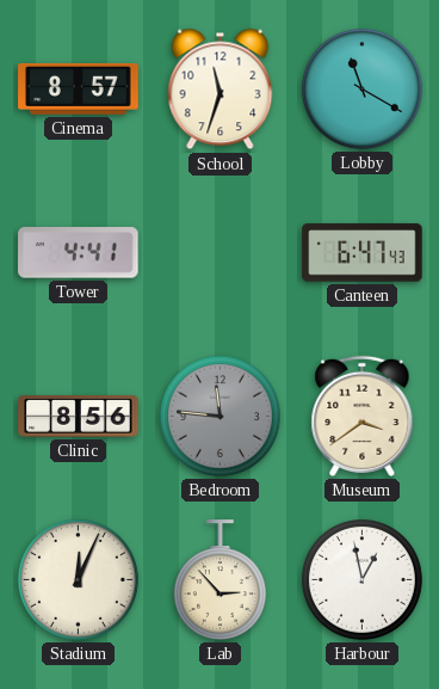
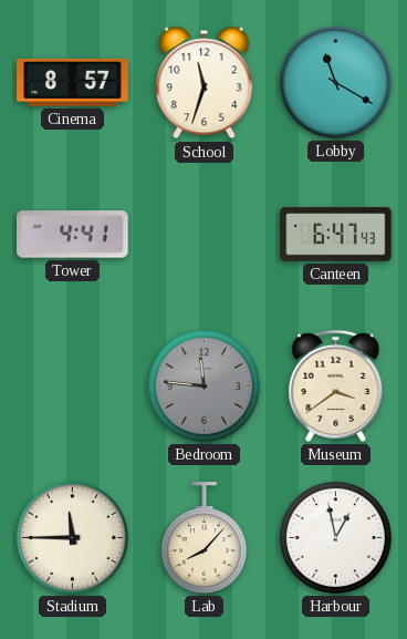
Clinic: 8:56 -> none
Stadium: 12:04 -> 11:45
Lab: 2:53 -> 8:07
